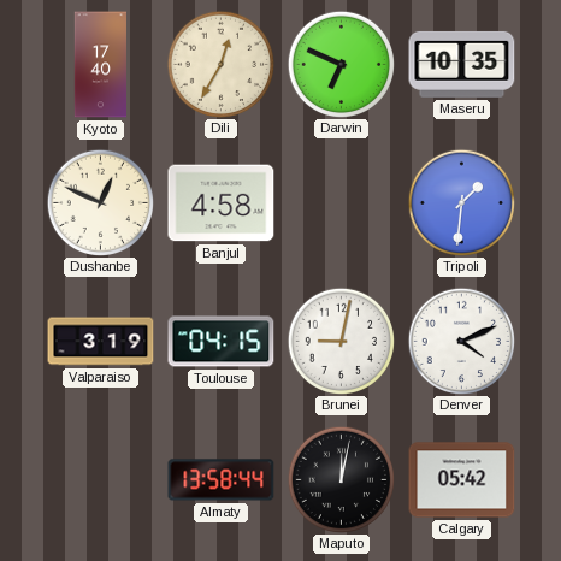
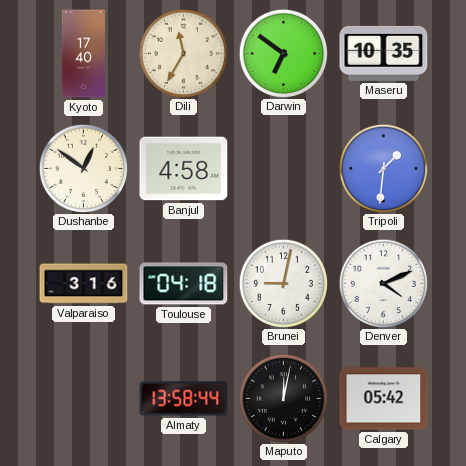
Dili: 12:35 -> 11:35
Darwin: 6:49 -> 6:51
Dushanbe: 12:49 -> 12:51
Valparaiso: 3:19 -> 3:16
Toulouse: 04:15 -> 04:18
